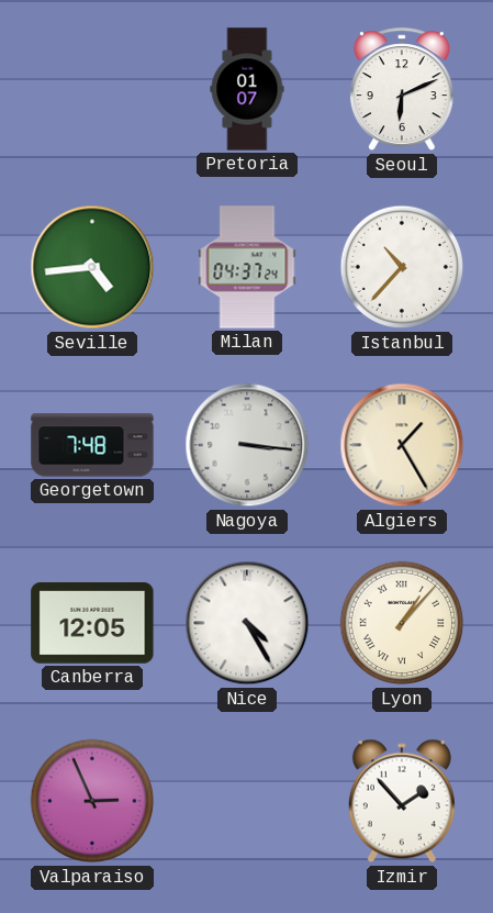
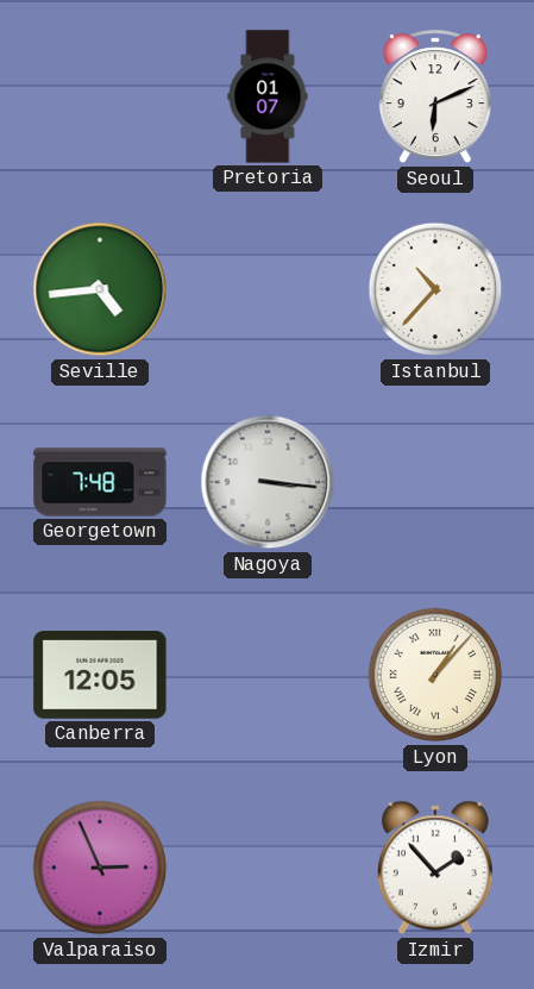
Milan: 04:37 -> none
Algiers: 1:25 -> none
Nice: 4:25 -> none
